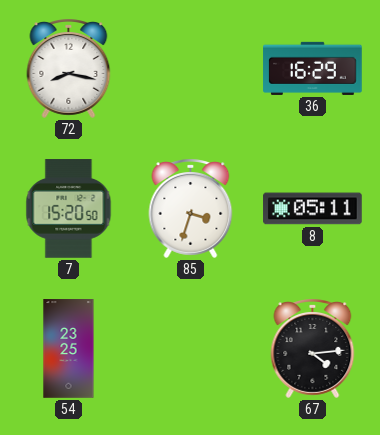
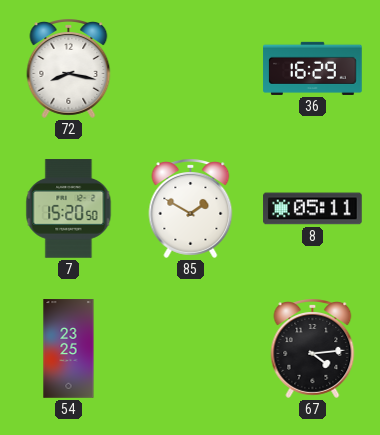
85: 3:33 -> 1:50
